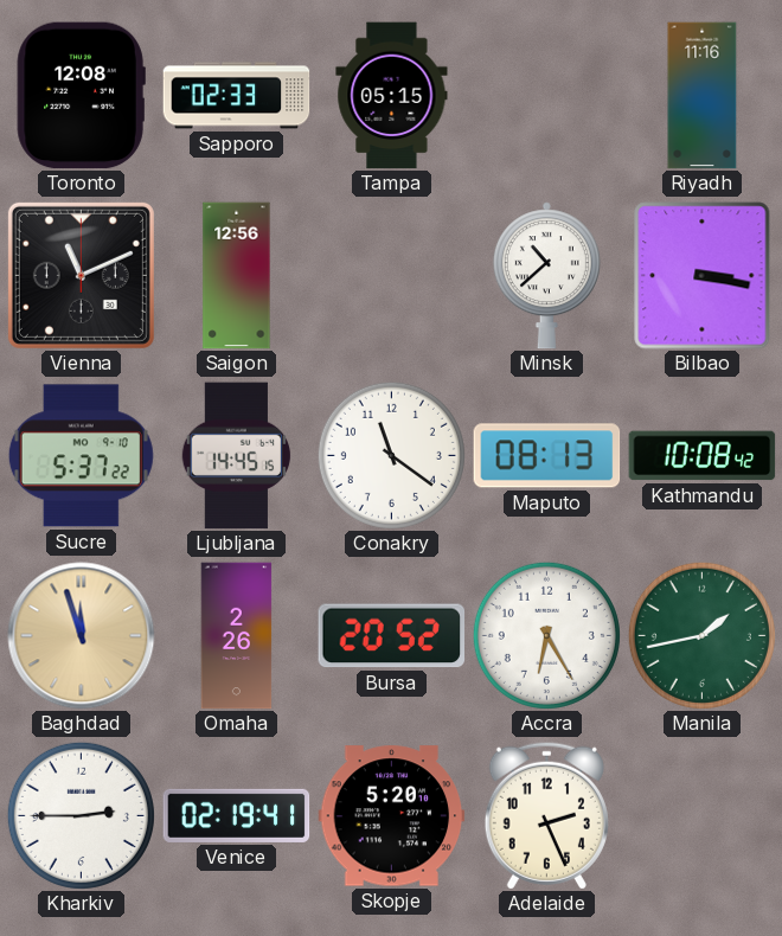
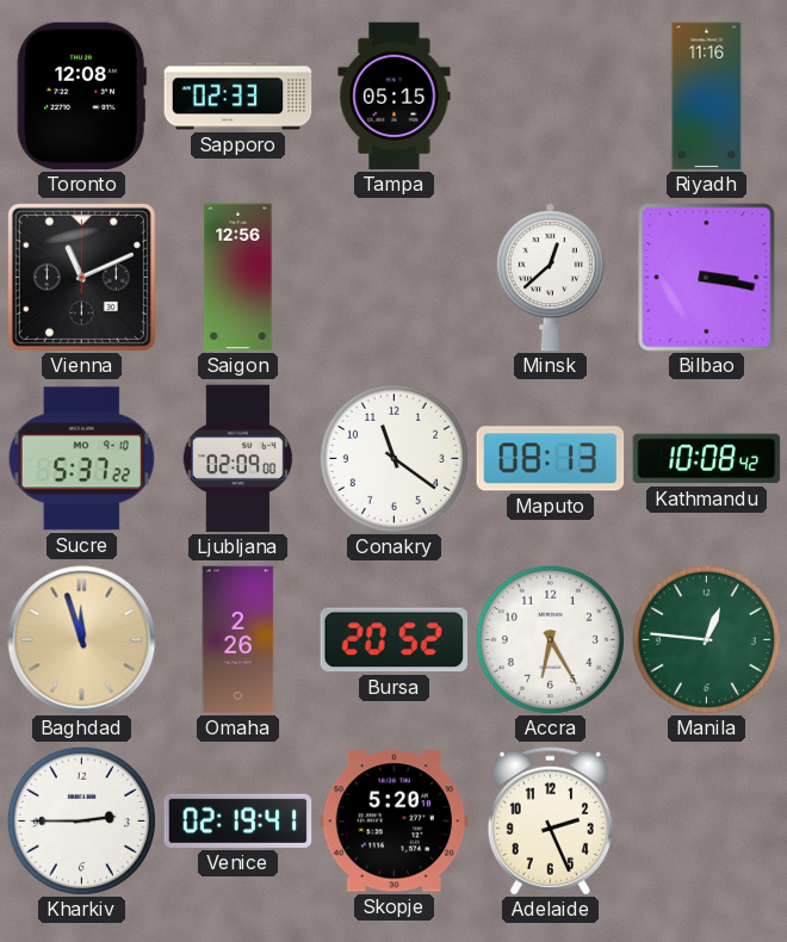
Minsk: 10:38 -> 12:38
Ljubljana: 14:45 -> 02:09
Manila: 1:43 -> 12:46
